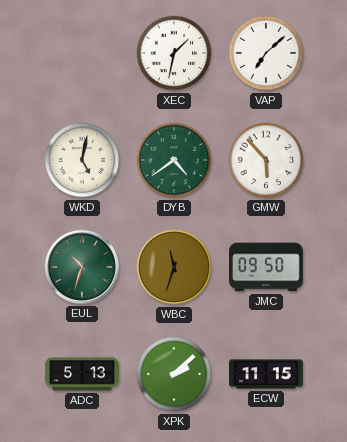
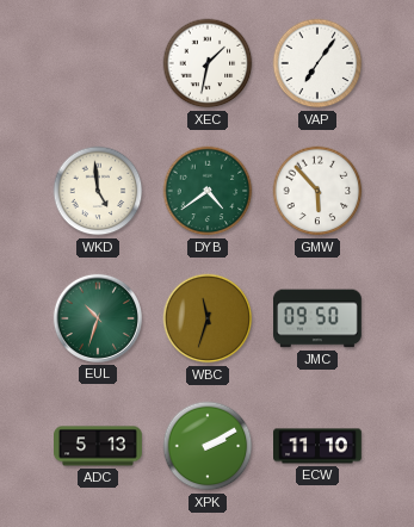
VAP: 7:08 -> 7:06
WKD: 5:02 -> 4:59
XPK: 2:08 -> 2:10
ECW: 11:15 -> 11:10
